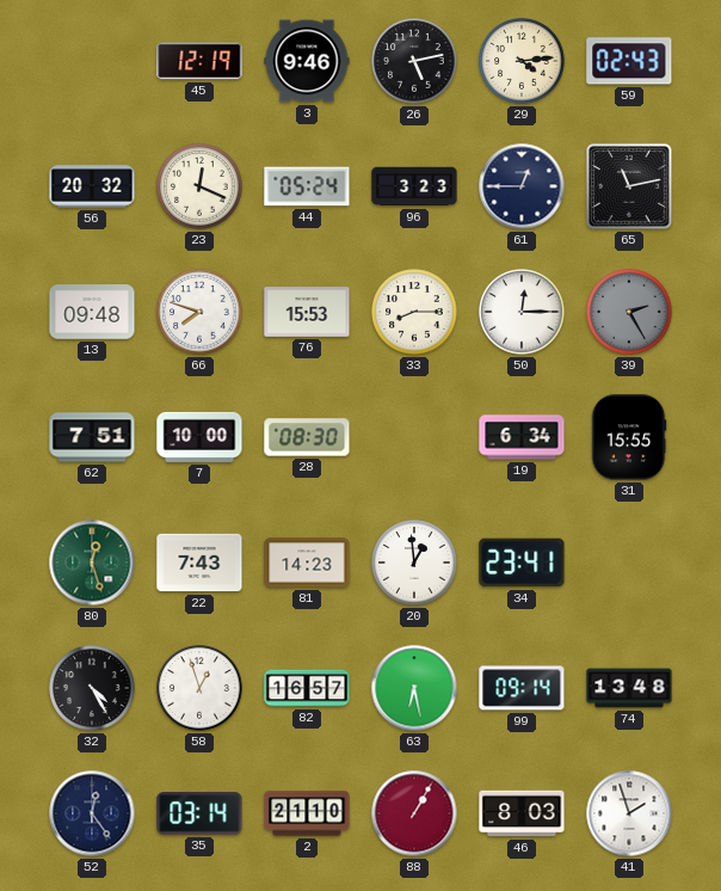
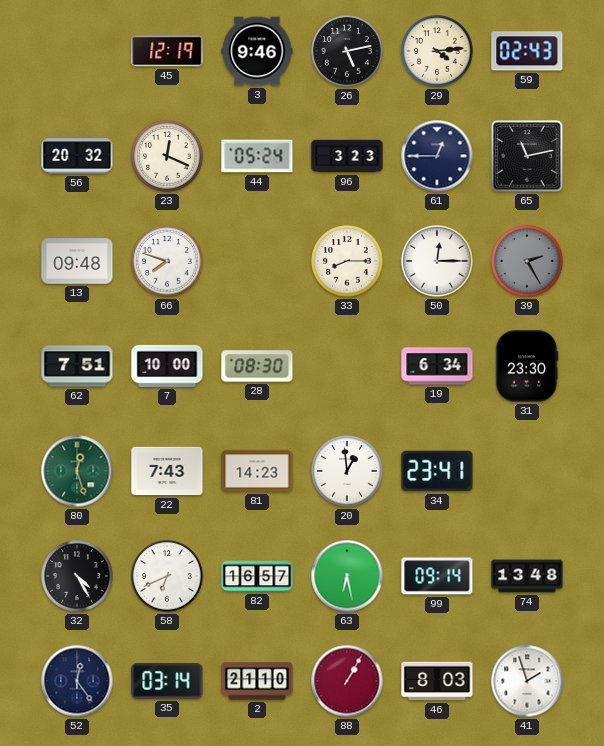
76: 15:53 -> none
31: 15:55 -> 23:30
58: 12:57 -> 6:41
